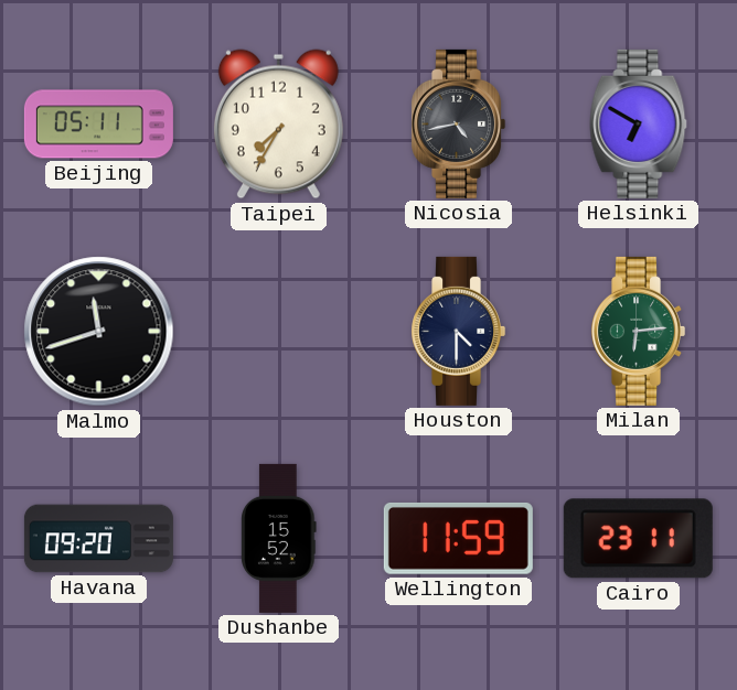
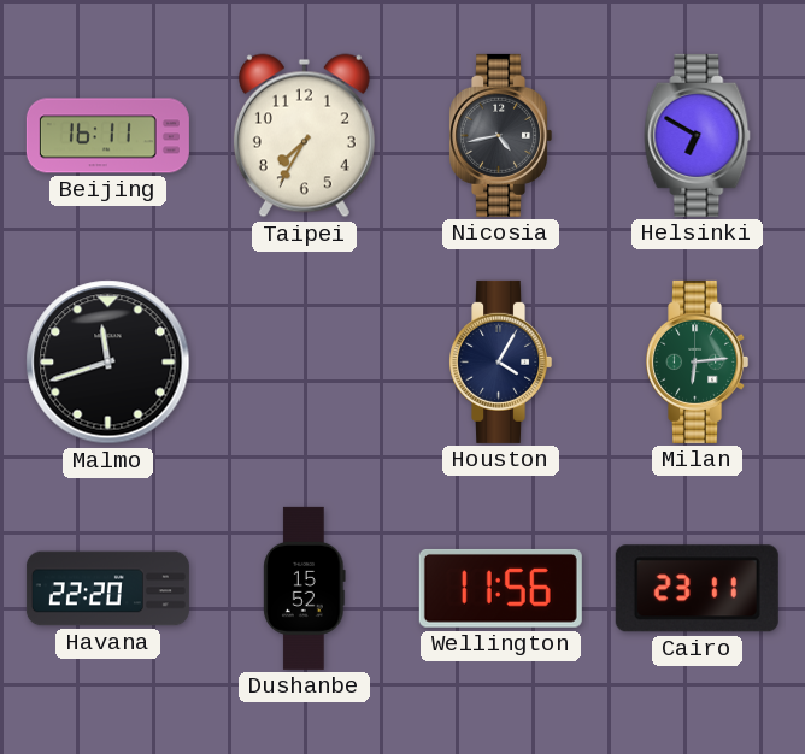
Beijing: 05:11 -> 16:11
Houston: 4:30 -> 4:05
Havana: 09:20 -> 22:20
Wellington: 11:59 -> 11:56
